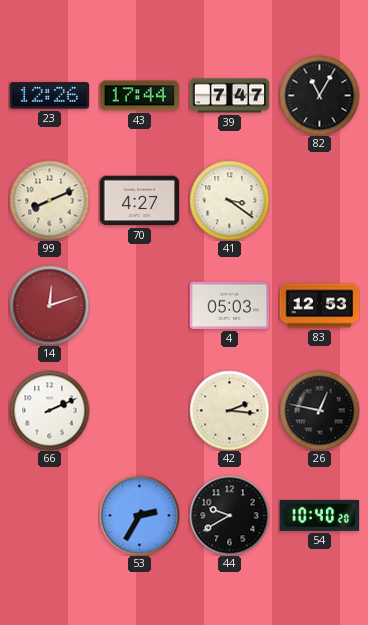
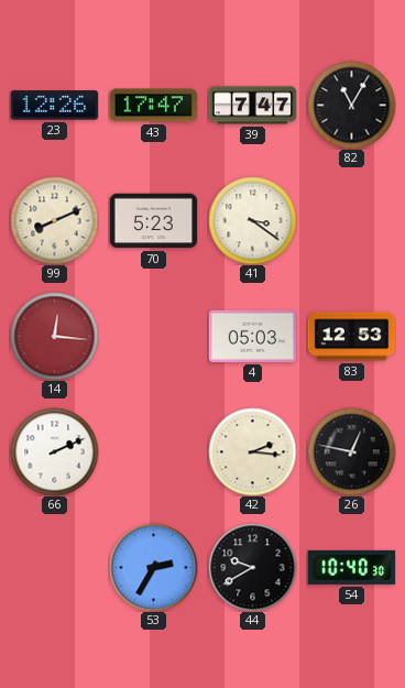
43: 17:44 -> 17:47
70: 4:27 -> 5:23
14: 12:12 -> 12:16
54: 10:40:20 -> 10:40:30
